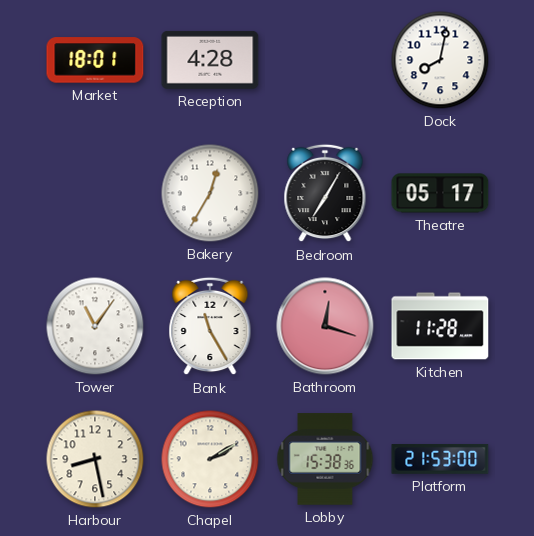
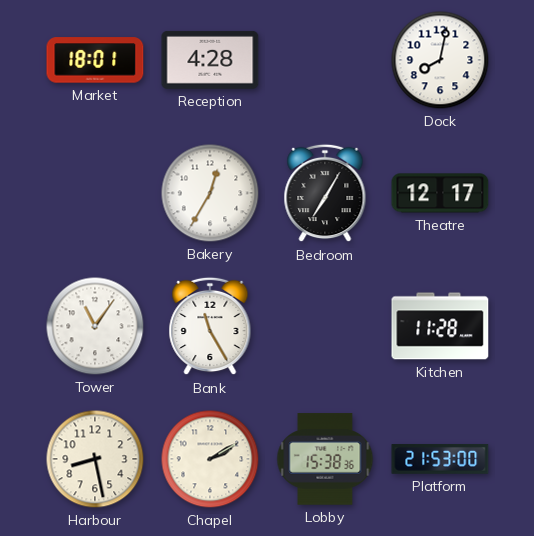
Theatre: 05:17 -> 12:17
Bathroom: 12:18 -> none
